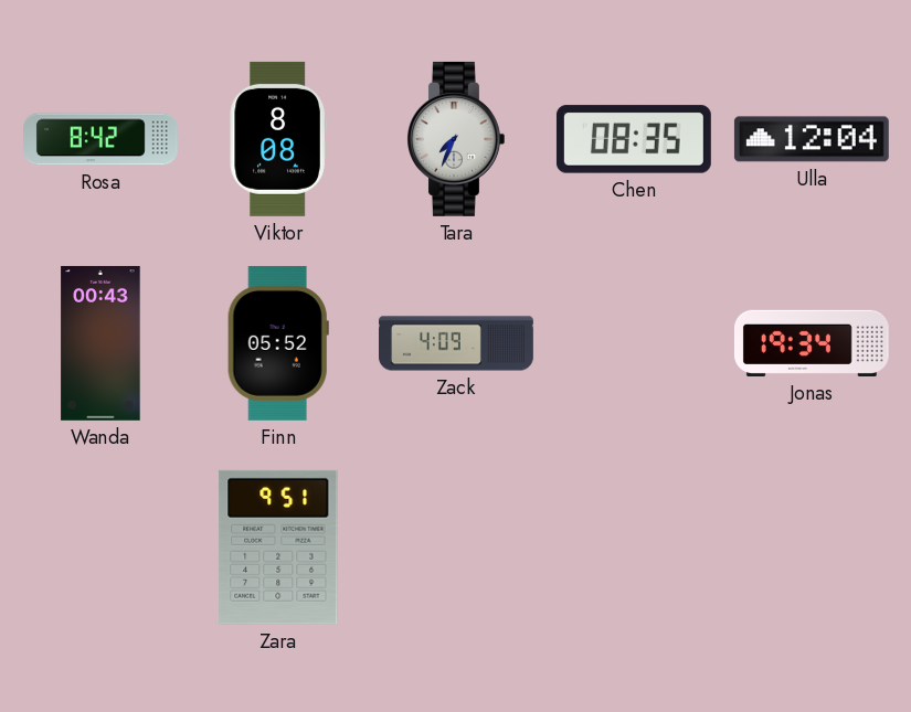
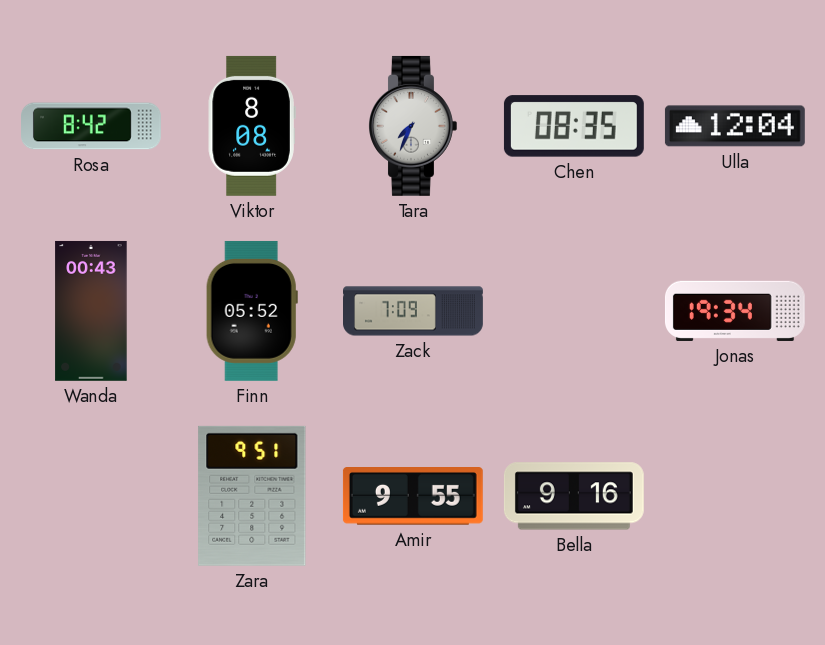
Zack: 4:09 -> 7:09
Amir: none -> 9:55
Bella: none -> 9:16
